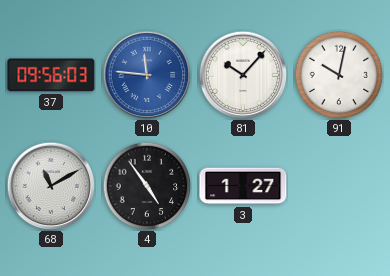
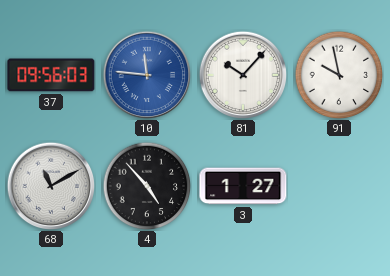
91: 10:02 -> 9:58
4: 4:54 -> 4:53
